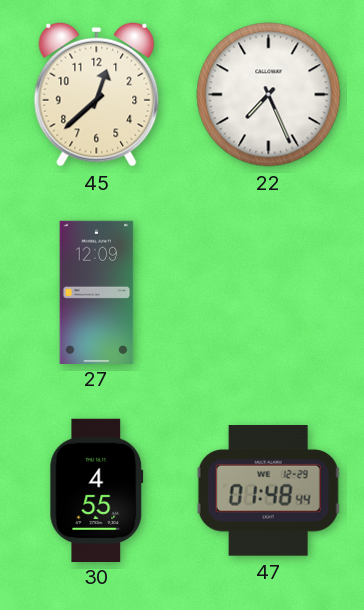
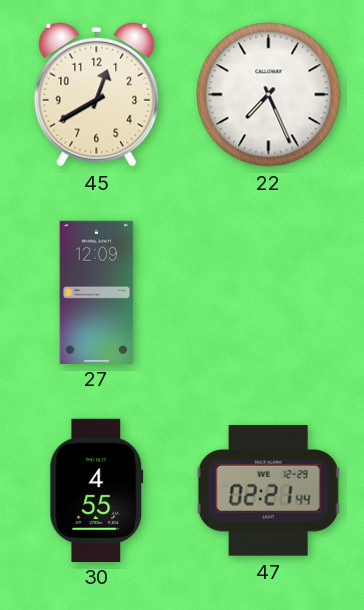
45: 12:38 -> 12:40
47: 01:48 -> 02:21
